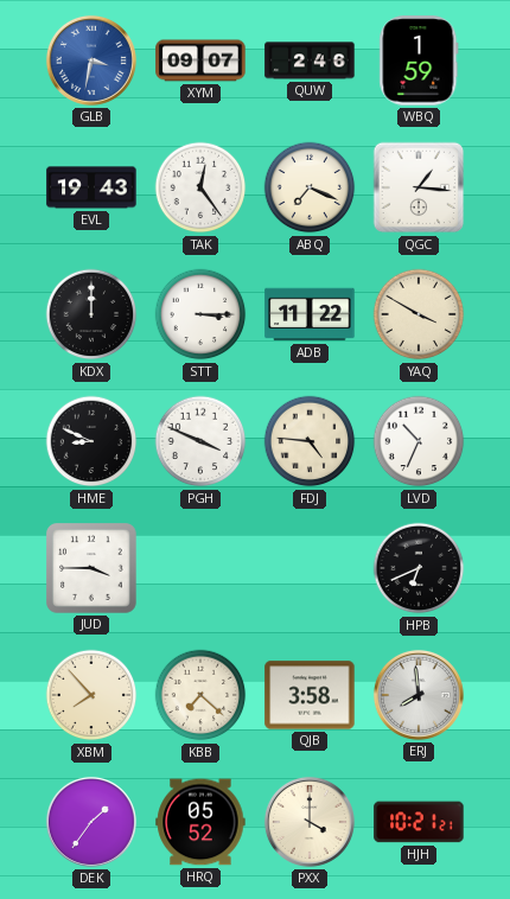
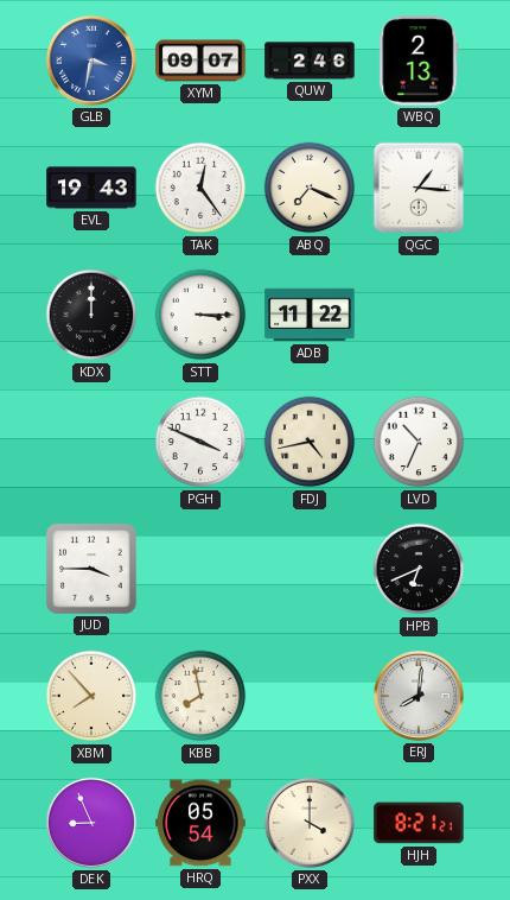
WBQ: 1:59 -> 2:13
YAQ: 3:50 -> none
HME: 8:49 -> none
FDJ: 4:46 -> 4:43
KBB: 7:22 -> 7:58
QJB: 3:58 -> none
ERJ: 7:59 -> 8:01
DEK: 1:36 -> 8:56
HRQ: 05:52 -> 05:54
HJH: 10:21 -> 8:21
